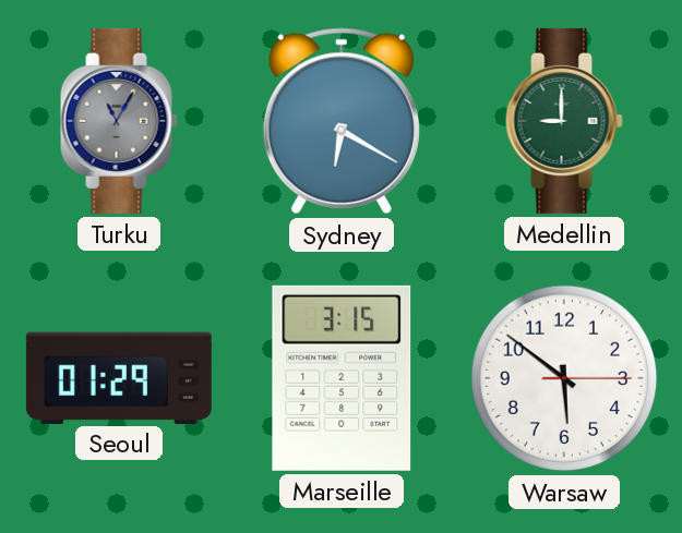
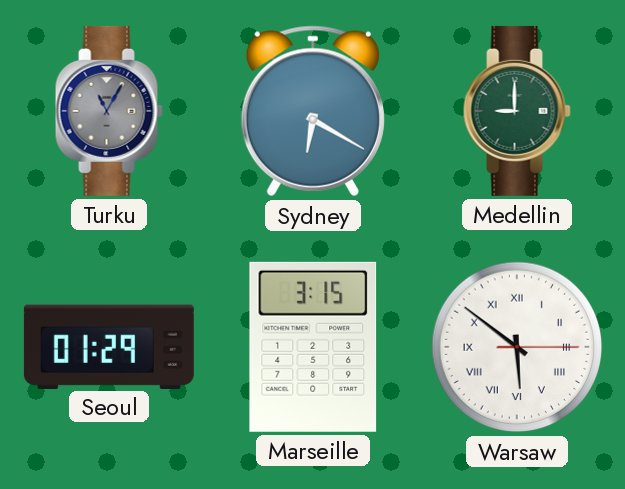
Warsaw numerals: Arabic -> Roman
